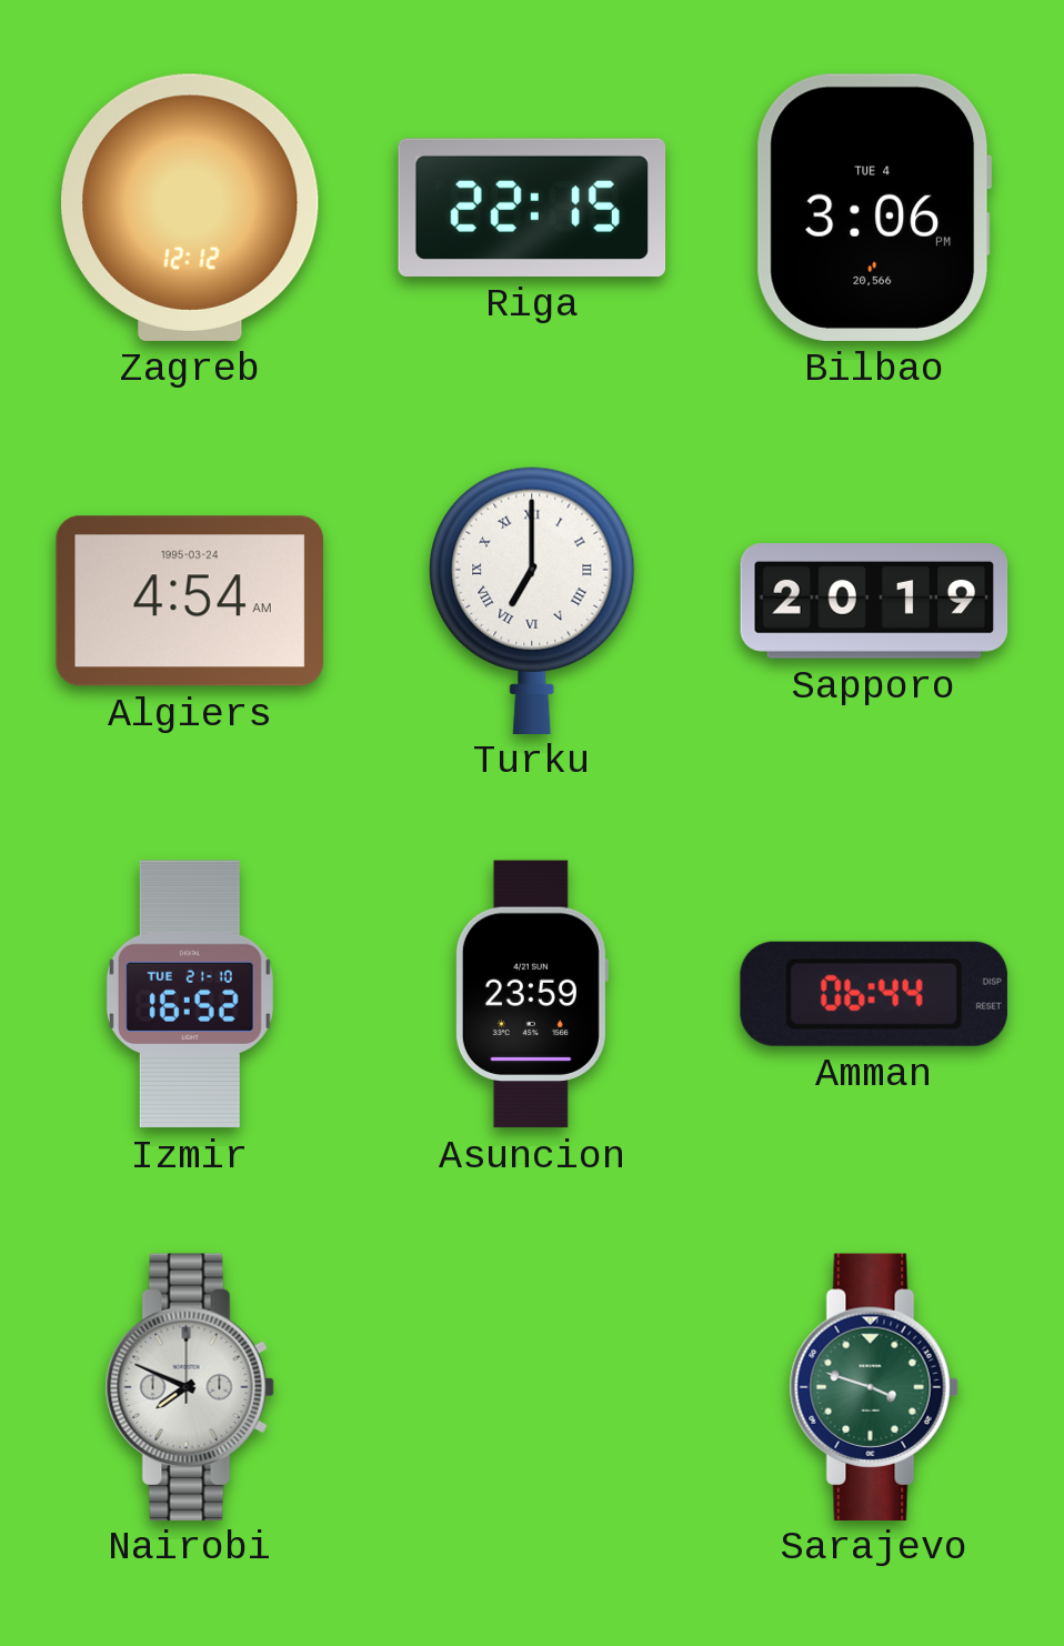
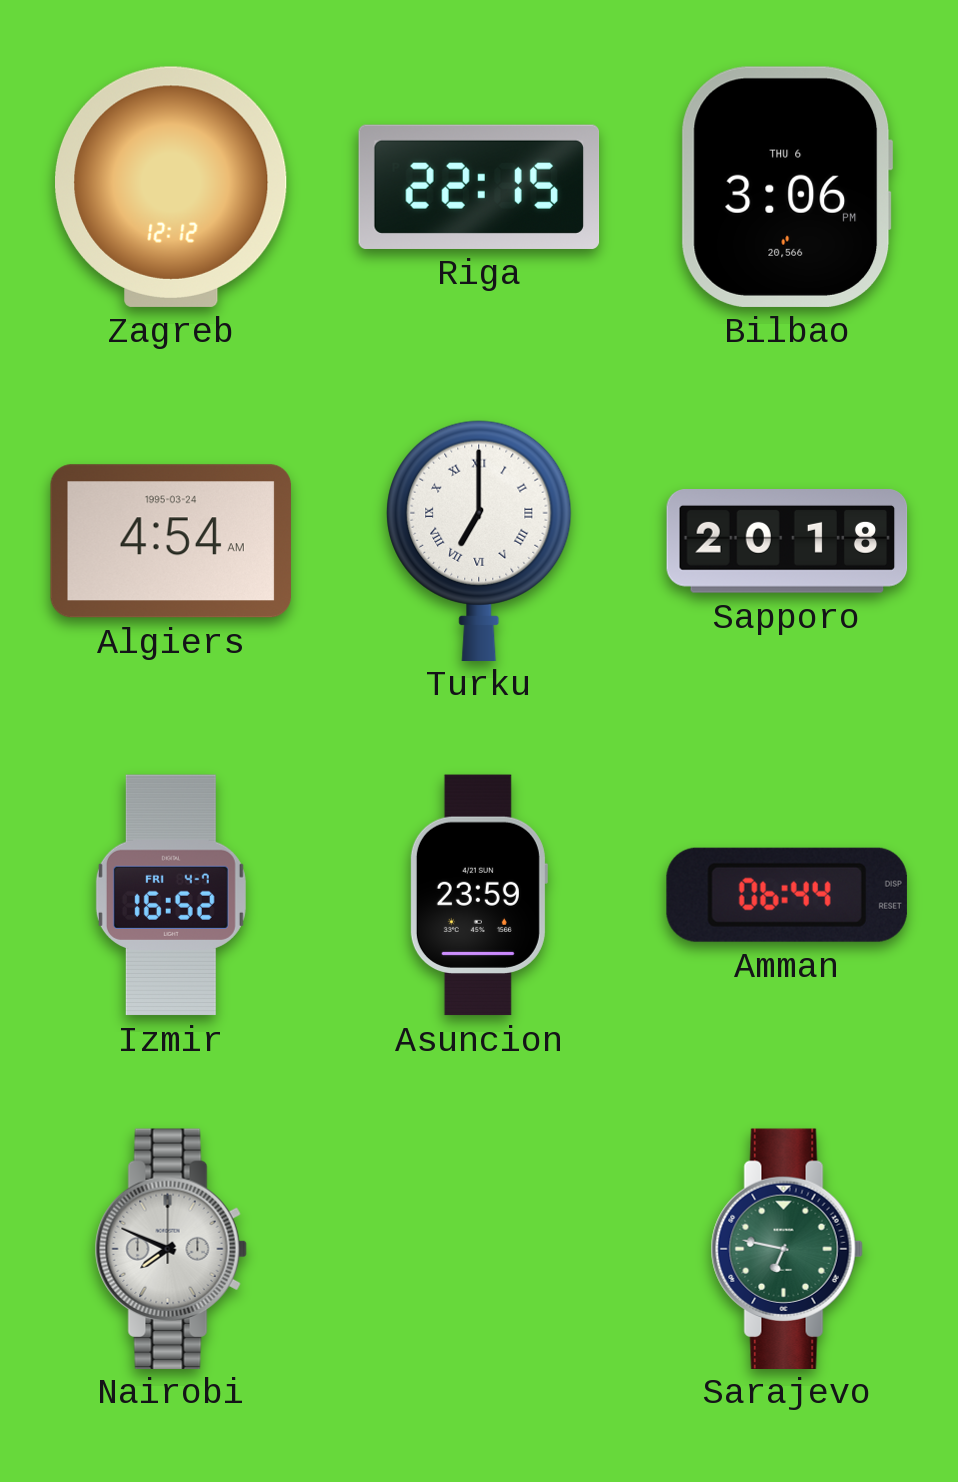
Bilbao date: TUE 4 -> THU 6
Sapporo: 20:19 -> 20:18
Izmir date: TUE 21-10 -> FRI 4-7
Sarajevo: 3:48 -> 6:47
